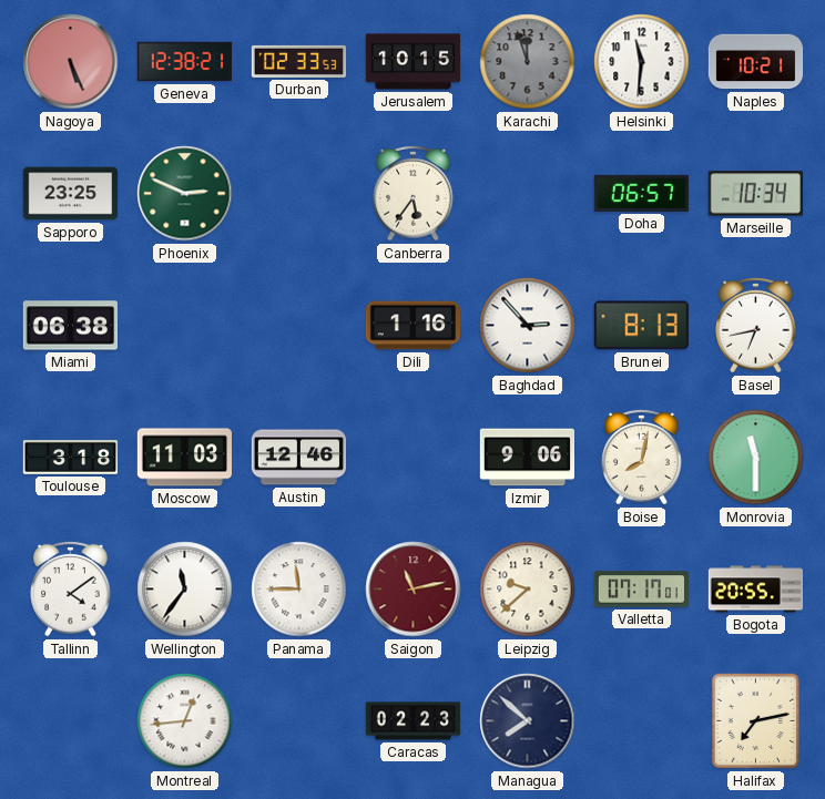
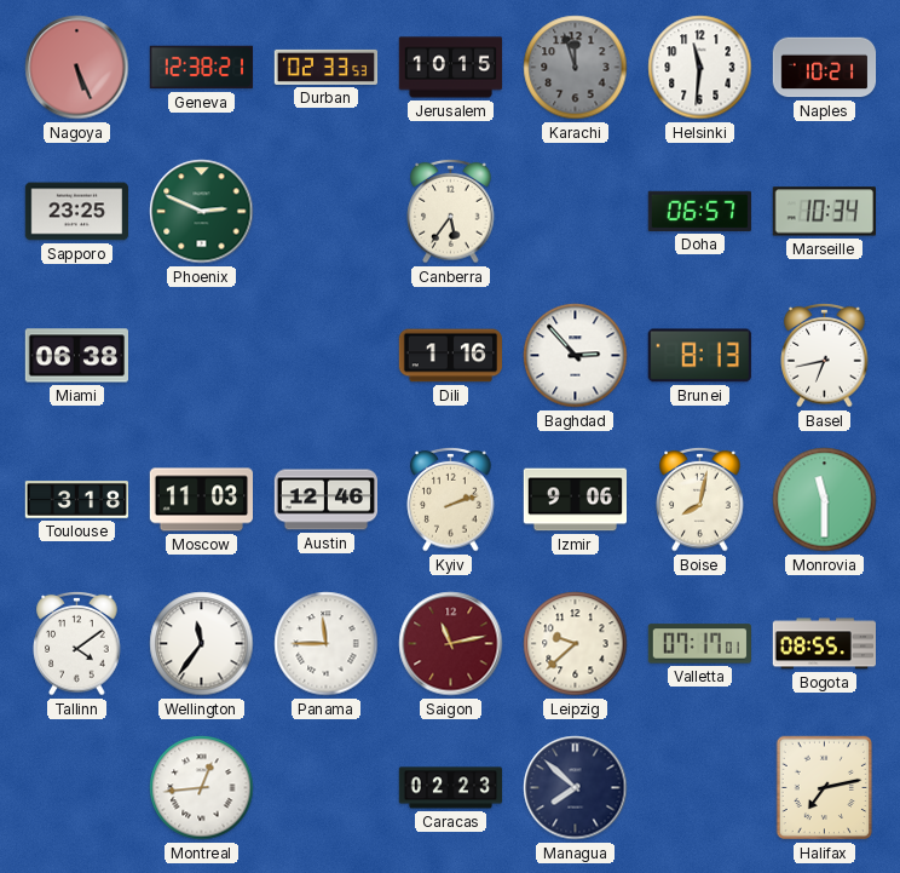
Kyiv: none -> 2:12
Bogota: 20:55 -> 08:55
